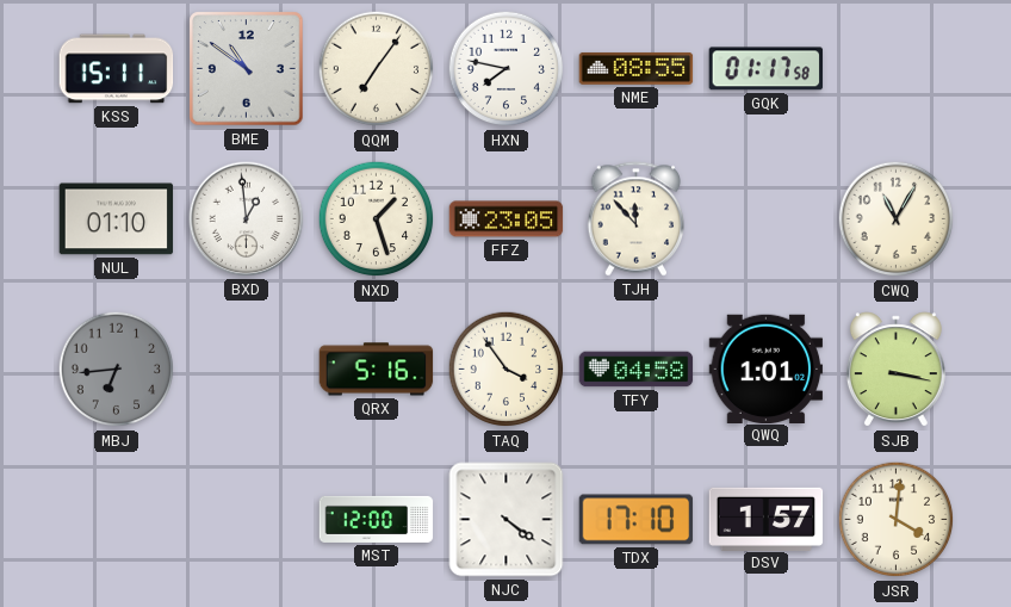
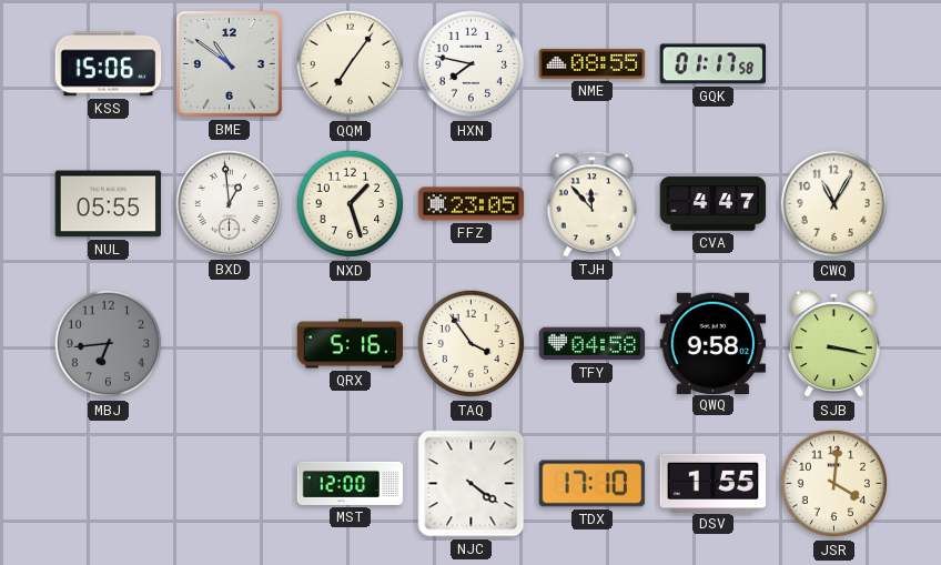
KSS: 15:11 -> 15:06
NUL: 01:10 -> 05:55
CVA: none -> 4:47
QWQ: 1:01 -> 9:58
DSV: 1:57 -> 1:55
